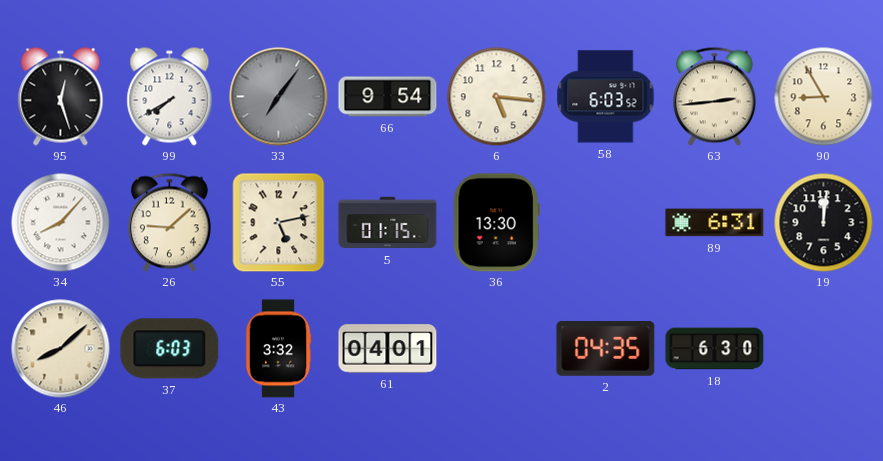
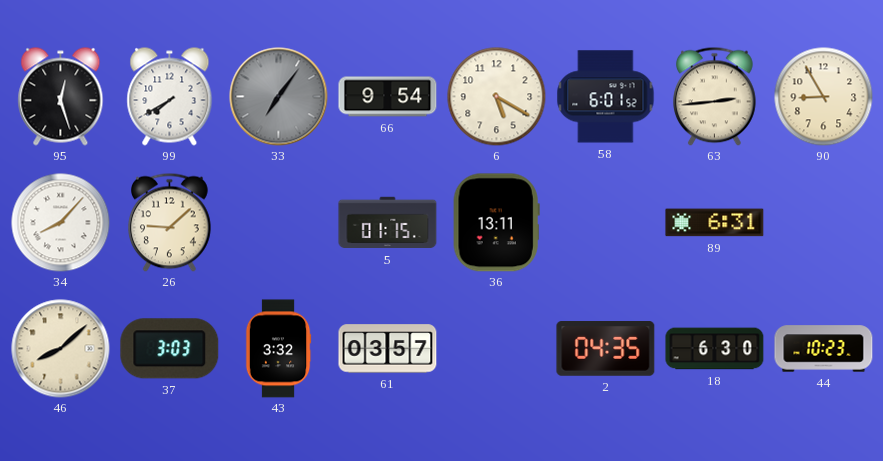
6: 5:16 -> 5:20
58: 6:03 -> 6:01
55: 5:13 -> none
36: 13:30 -> 13:11
19: 12:01 -> none
37: 6:03 -> 3:03
61: 04:01 -> 03:57
44: none -> 10:23
